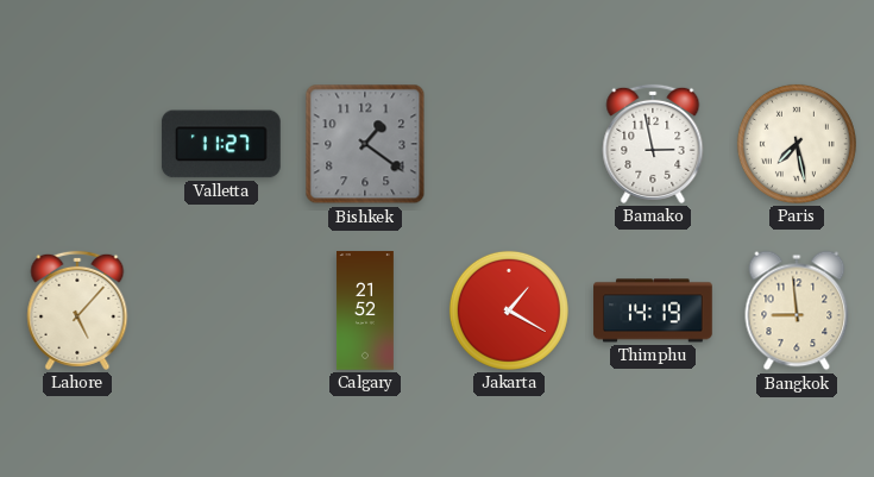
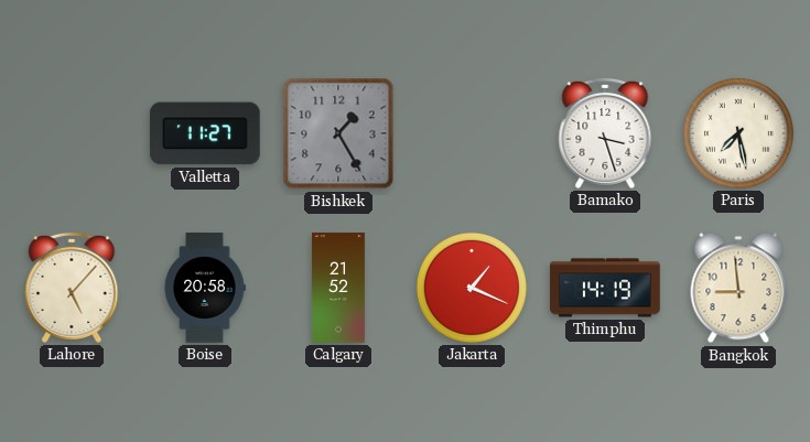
Bishkek: 1:21 -> 1:25
Bamako: 2:58 -> 3:27
Boise: none -> 20:58
Jakarta: 1:20 -> 1:19
